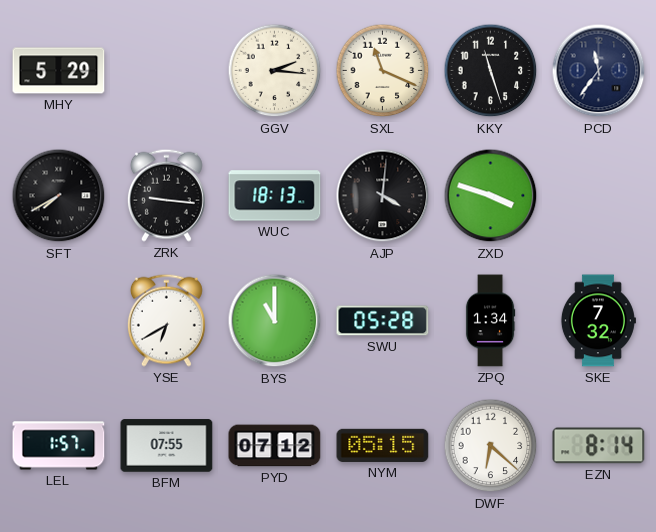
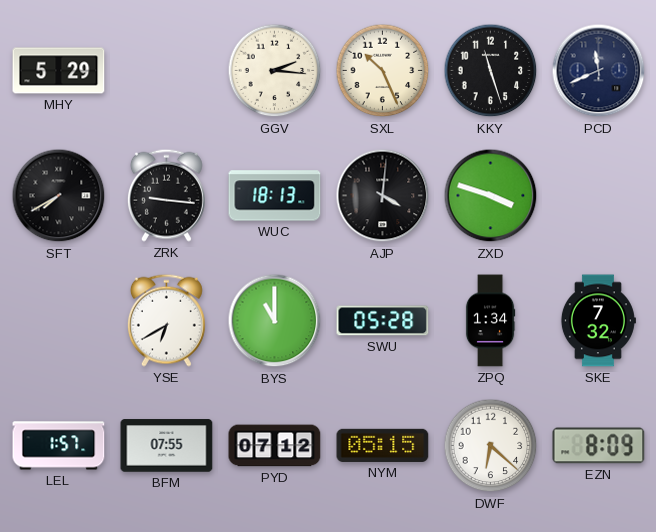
SXL: 11:19 -> 10:26
PCD: 11:36 -> 11:41
EZN: 8:14 -> 8:09
